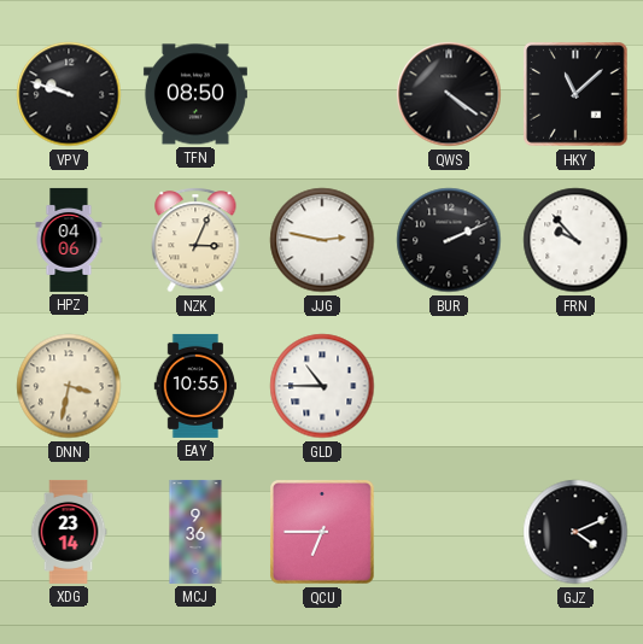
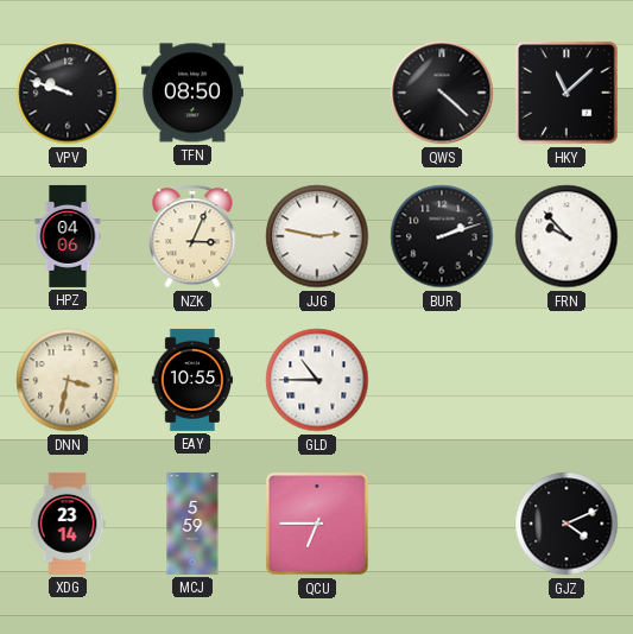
QWS: 4:21 -> 4:22
BUR: 2:11 -> 2:12
MCJ: 9:36 -> 5:59
